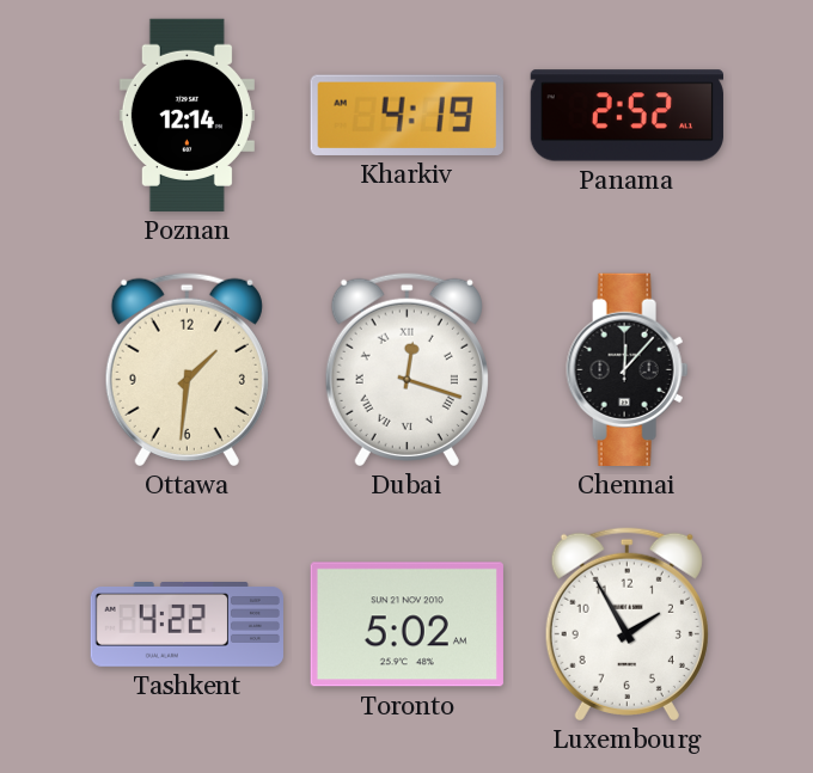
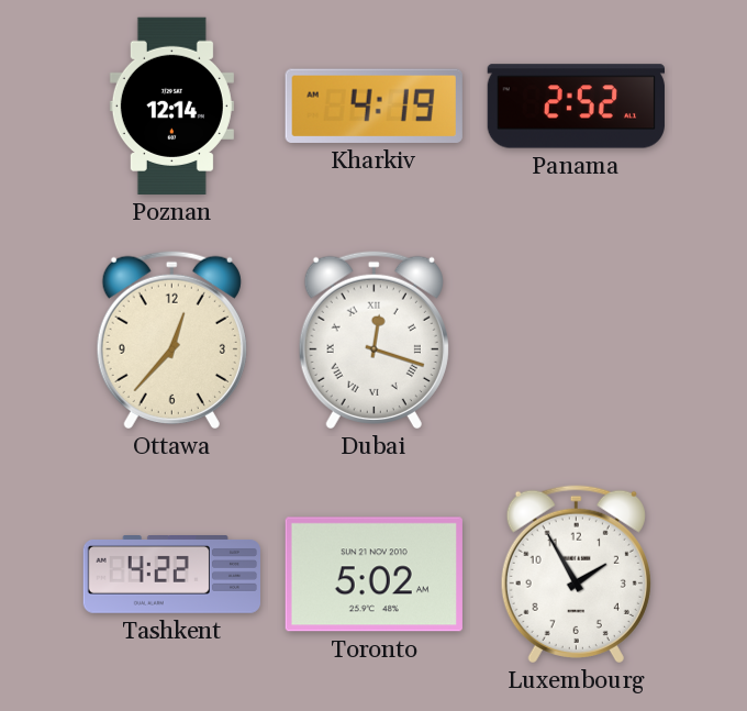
Ottawa: 1:31 -> 12:37
Chennai: 12:07 -> none
